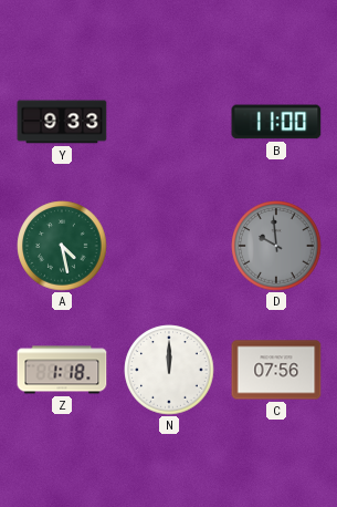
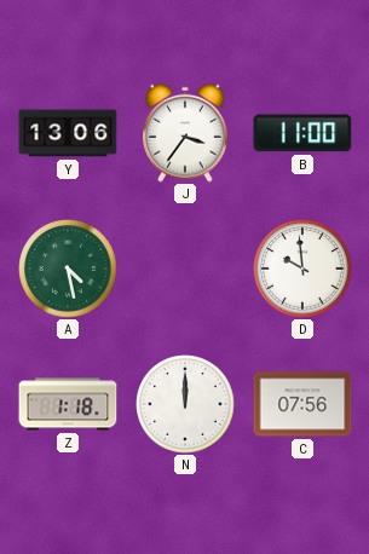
Y: 9:33 -> 13:06
J: none -> 3:36
D dial: grey -> white
